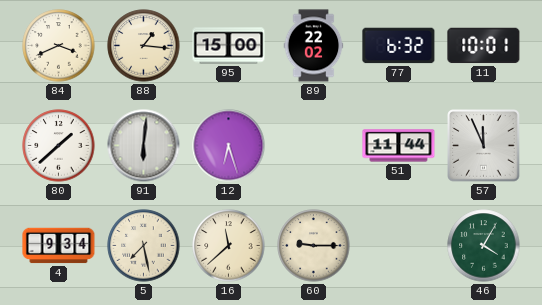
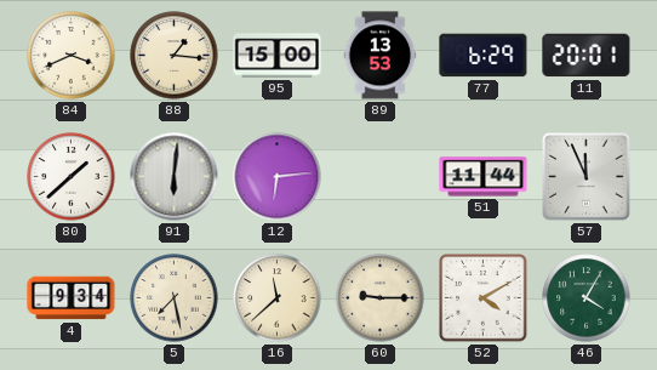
89: 22:02 -> 13:53
77: 6:32 -> 6:29
11: 10:01 -> 20:01
12: 6:27 -> 6:14
52: none -> 4:10
